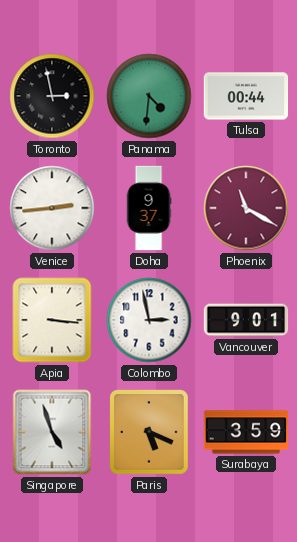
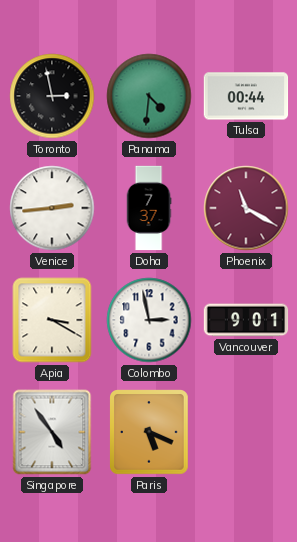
Doha: 9:37 -> 7:37
Apia: 3:16 -> 3:20
Singapore: 4:57 -> 4:54
Surabaya: 3:59 -> none
